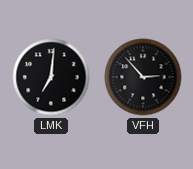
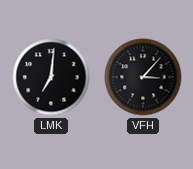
VFH: 2:53 -> 3:07
